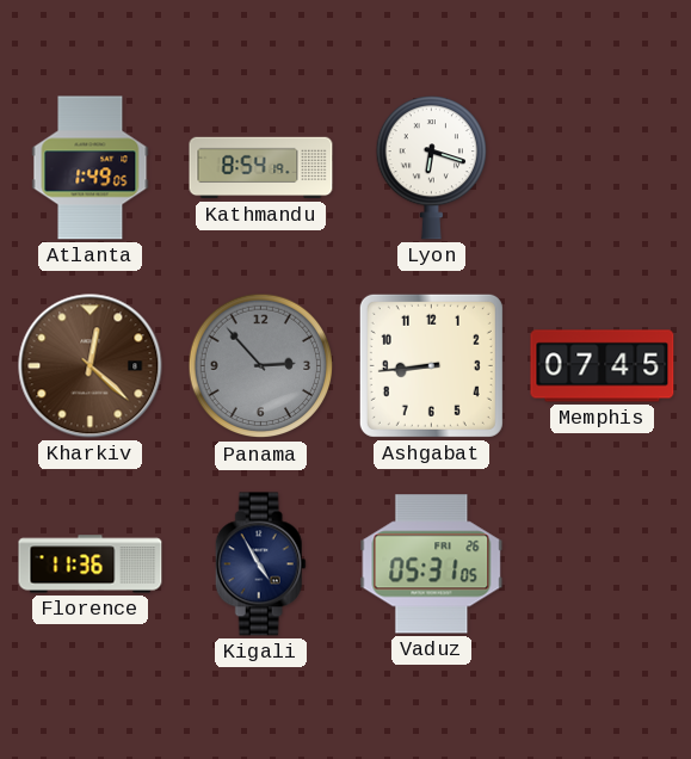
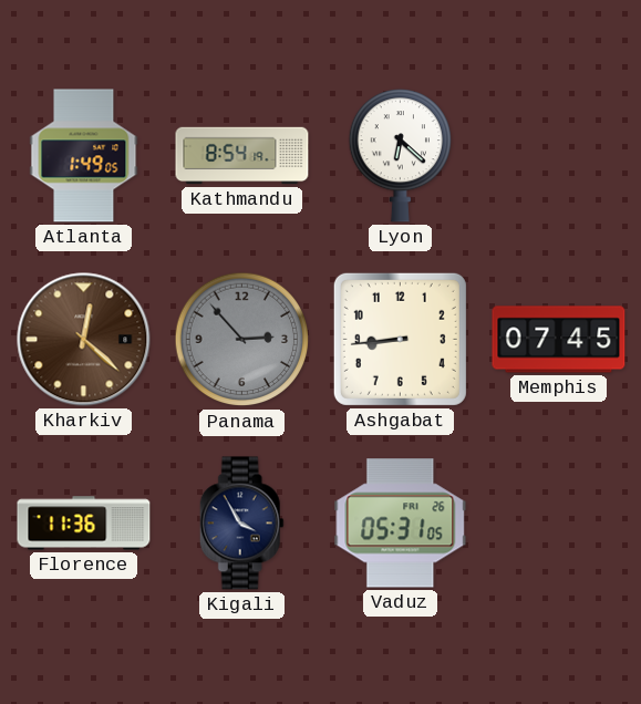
Lyon: 6:18 -> 6:22
Kigali: 4:55 -> 3:55
